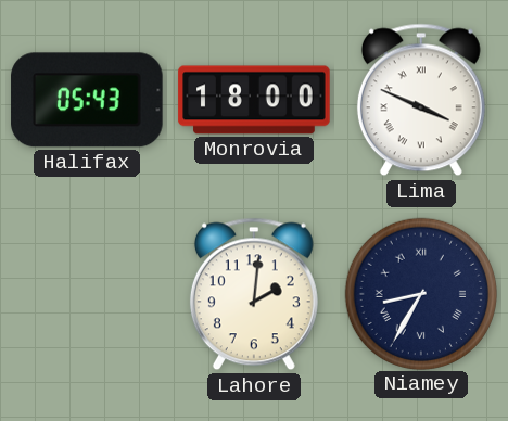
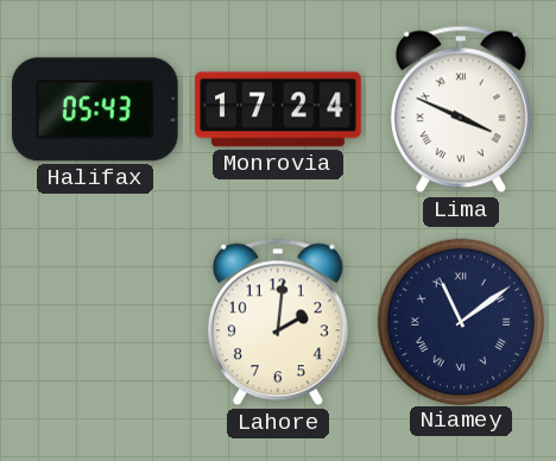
Monrovia: 18:00 -> 17:24
Niamey: 8:35 -> 11:09
